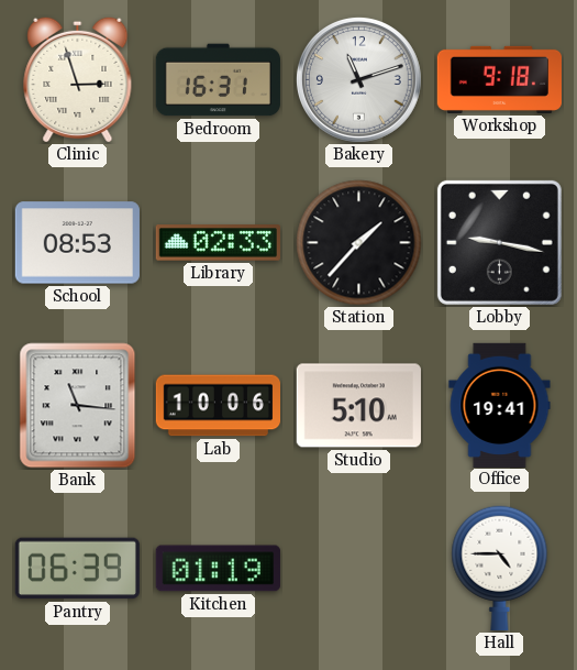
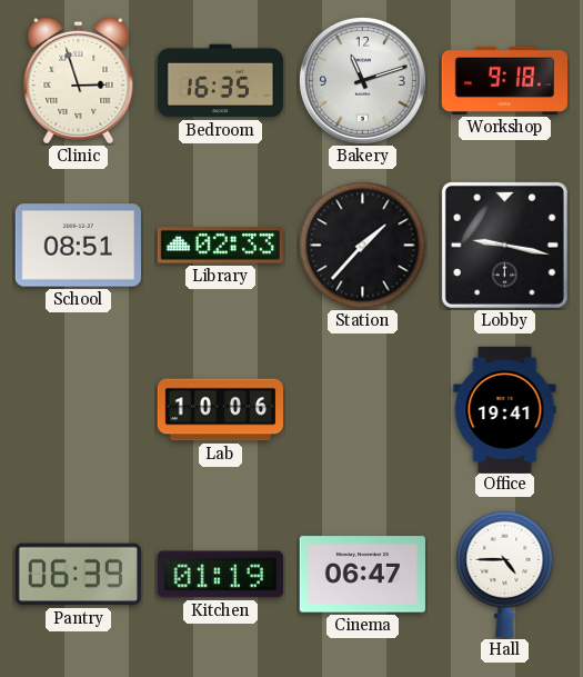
Bedroom: 16:31 -> 16:35
School: 08:53 -> 08:51
Bank: 11:16 -> none
Studio: 5:10 -> none
Cinema: none -> 06:47
